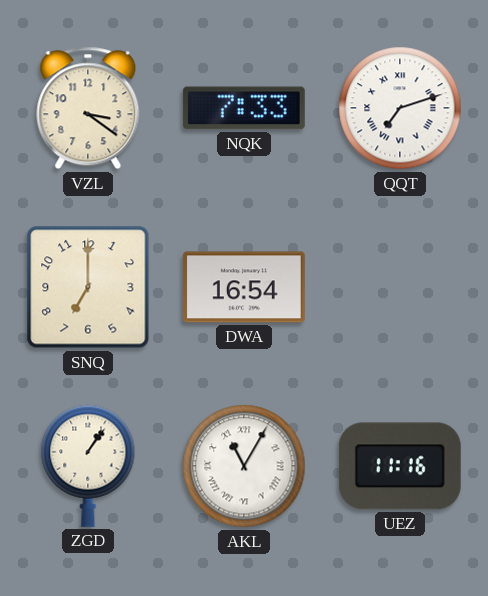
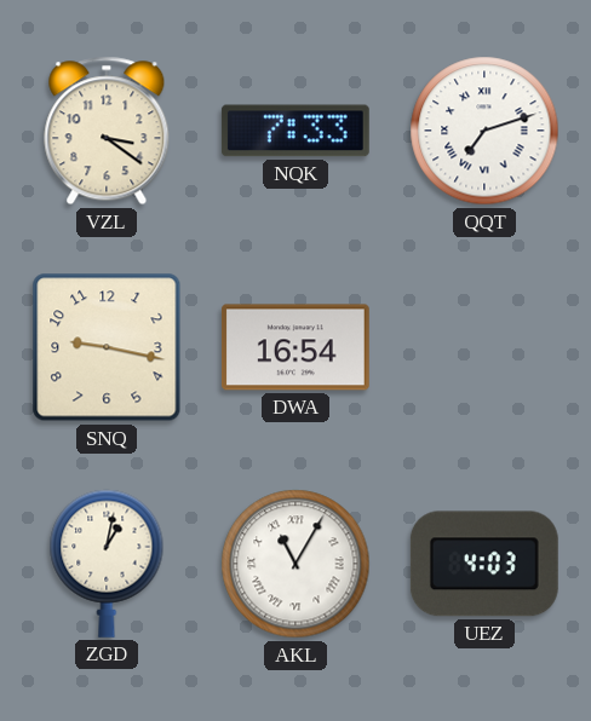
SNQ: 7:00 -> 9:17
ZGD: 1:06 -> 1:02
UEZ: 11:16 -> 4:03
